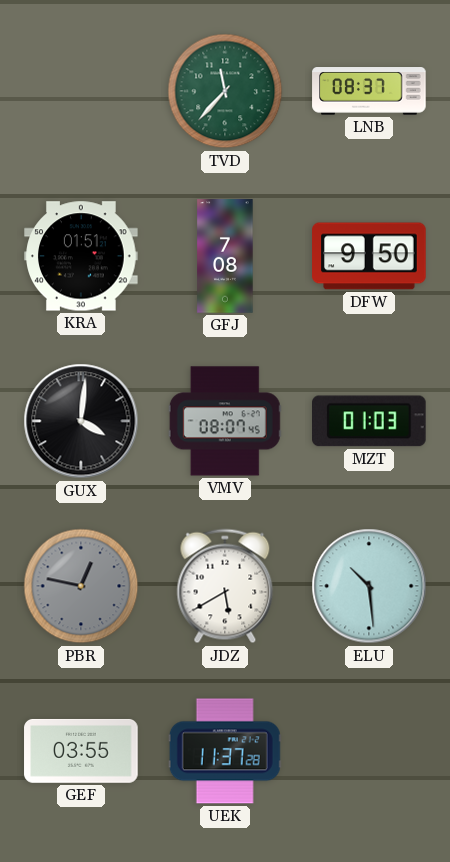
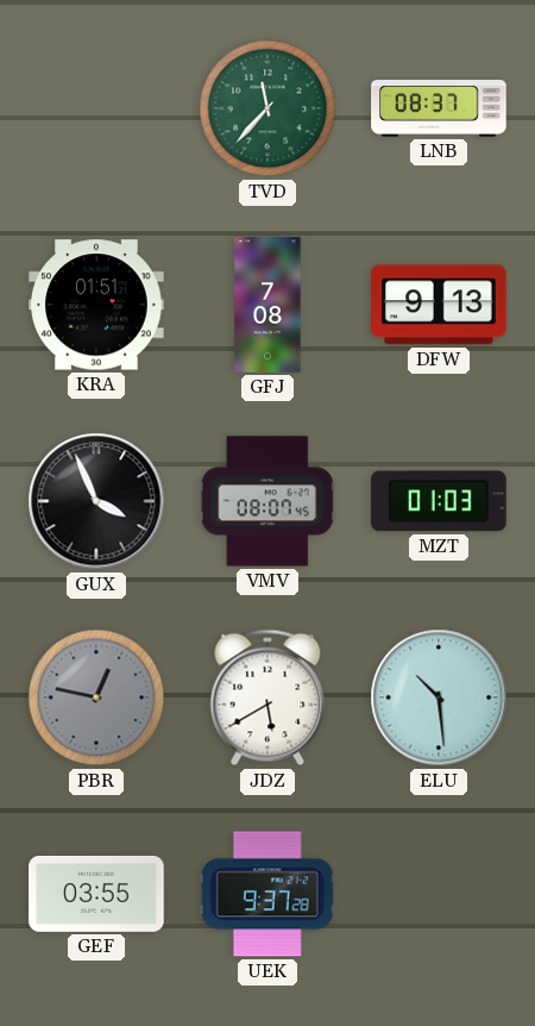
DFW: 9:50 -> 9:13
GUX: 4:01 -> 3:56
UEK: 11:37 -> 9:37
